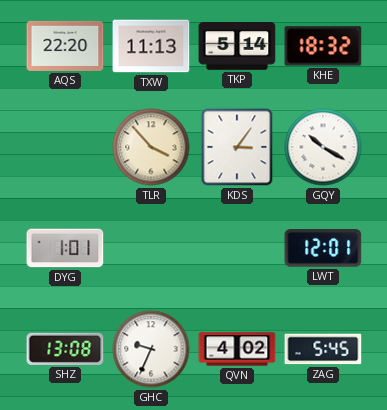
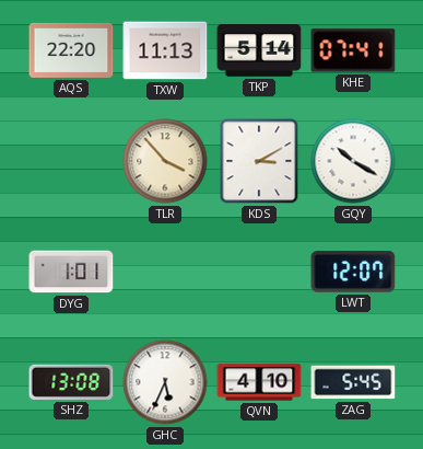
KHE: 18:32 -> 07:41
KDS: 3:06 -> 3:10
LWT: 12:01 -> 12:07
GHC: 9:34 -> 5:34
QVN: 4:02 -> 4:10
